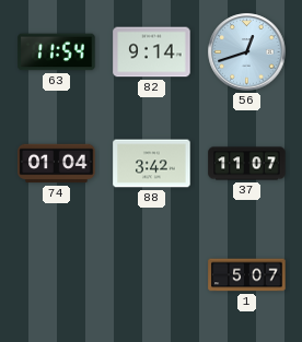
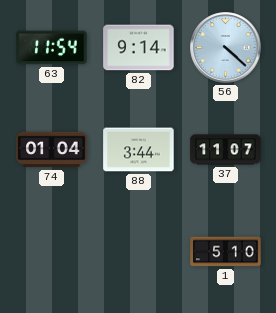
56: 12:42 -> 4:22
88: 3:42 -> 3:44
1: 5:07 -> 5:10
